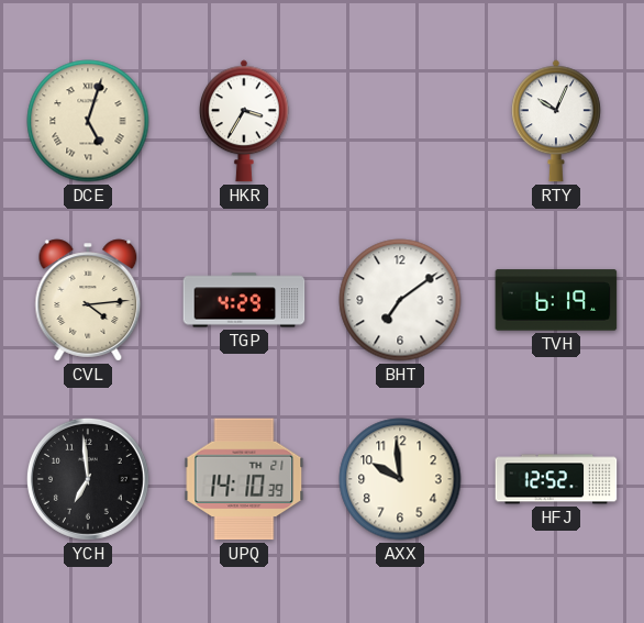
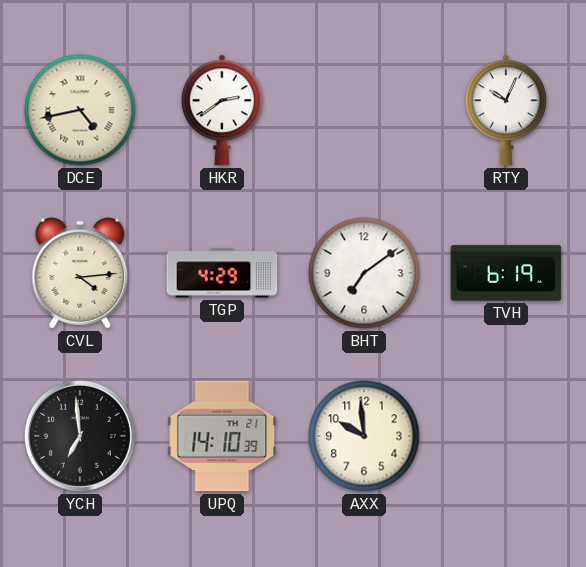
DCE: 5:03 -> 4:43
HKR: 3:35 -> 2:39
HFJ: 12:52 -> none
